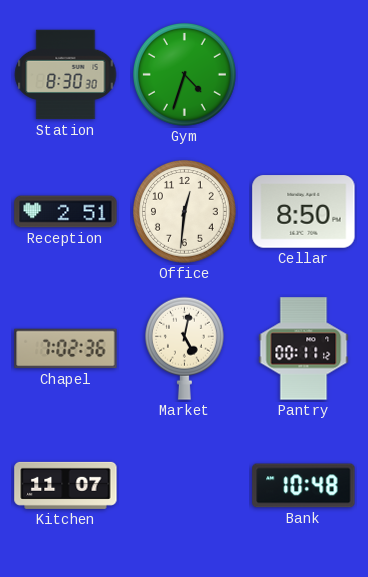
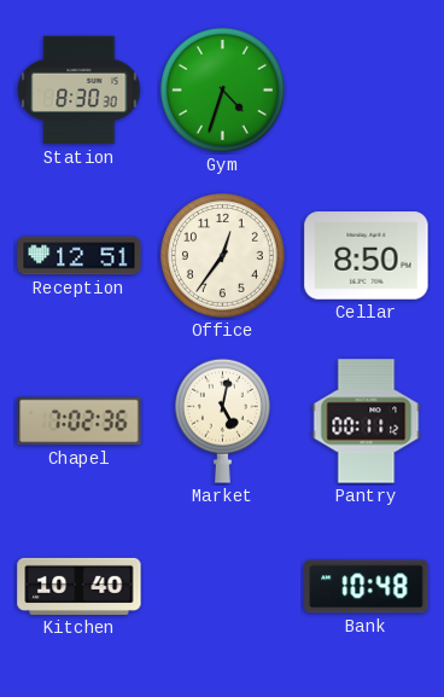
Reception: 2:51 -> 12:51
Office: 12:31 -> 12:36
Kitchen: 11:07 -> 10:40
